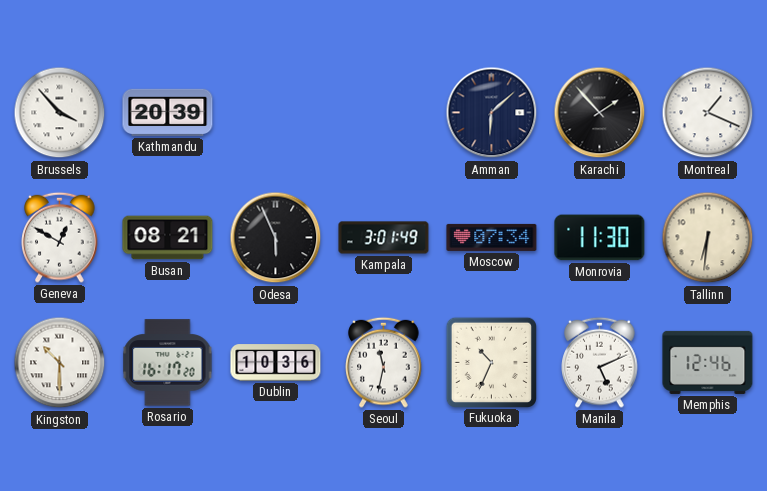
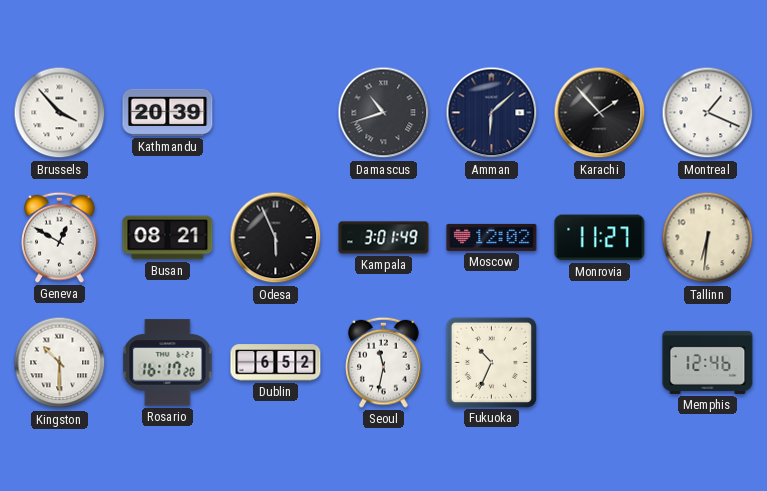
Damascus: none -> 10:42
Moscow: 07:34 -> 12:02
Monrovia: 11:30 -> 11:27
Dublin: 10:36 -> 6:52
Manila: 5:11 -> none
